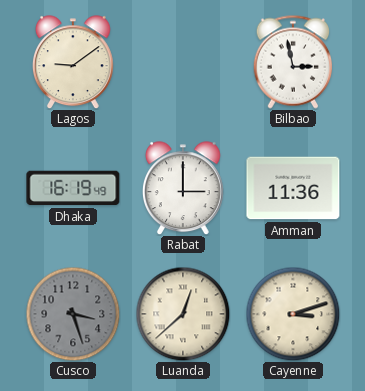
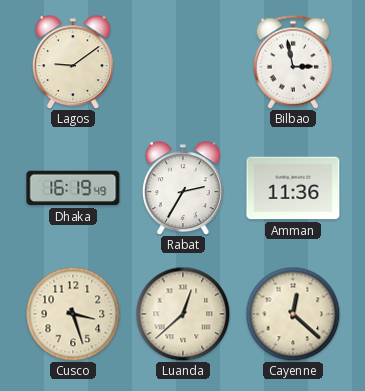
Rabat: 3:00 -> 2:35
Cusco dial: grey -> cream
Cayenne: 3:12 -> 12:22
